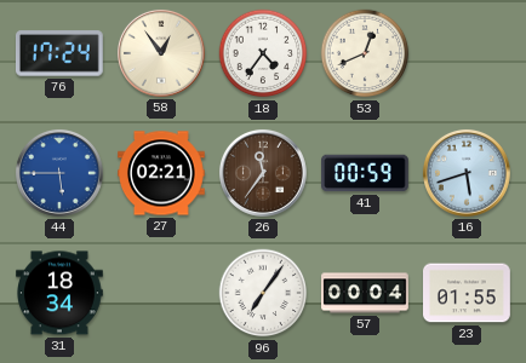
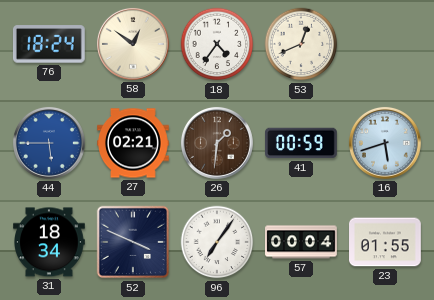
76: 17:24 -> 18:24
58: 12:54 -> 12:51
26: 11:36 -> 1:31
52: none -> 3:49
